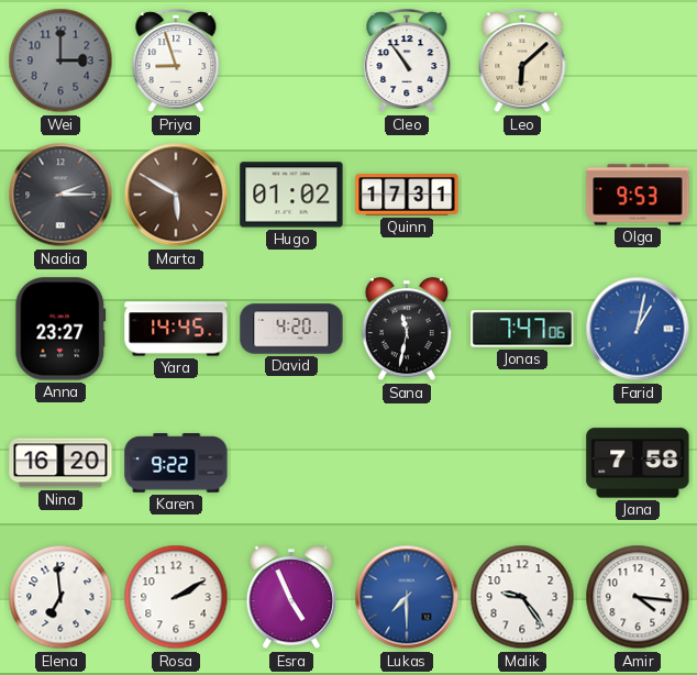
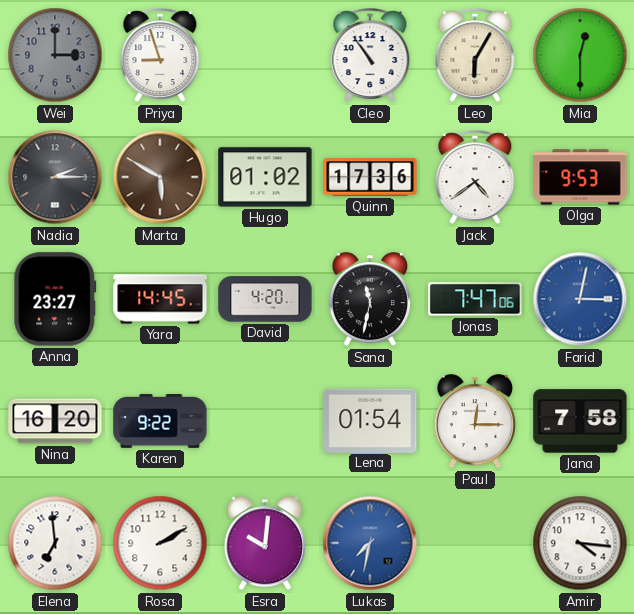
Leo: 6:08 -> 6:05
Mia: none -> 12:30
Quinn: 17:31 -> 17:36
Jack: none -> 4:39
Farid: 1:02 -> 3:02
Lena: none -> 01:54
Paul: none -> 12:15
Esra: 4:56 -> 10:01
Lukas: 7:30 -> 7:32
Malik: 9:24 -> none
